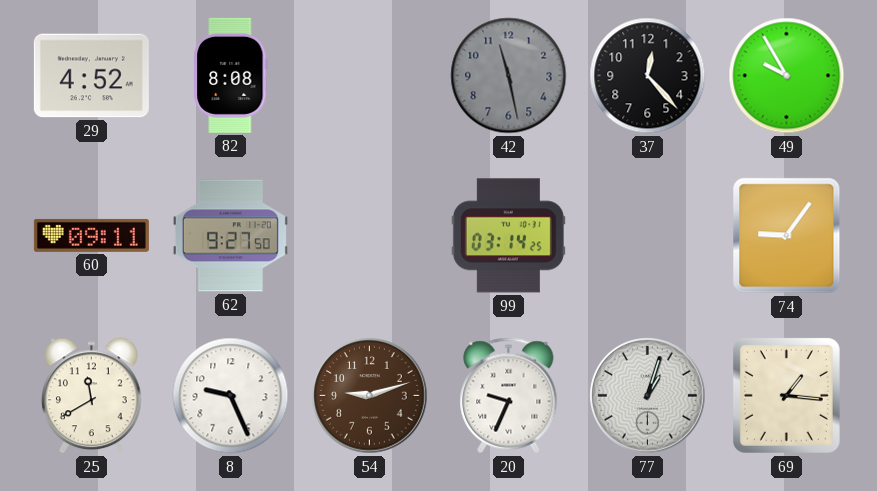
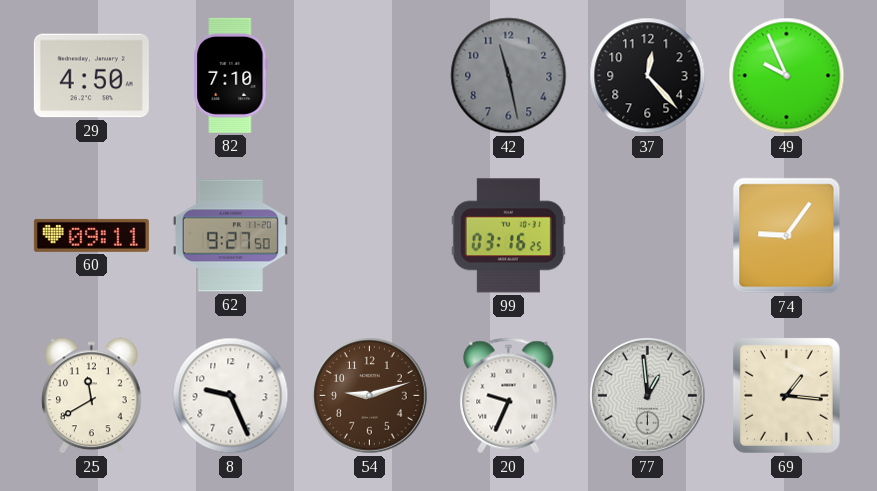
29: 4:52 -> 4:50
82: 8:08 -> 7:10
49: 9:55 -> 9:56
99: 03:14 -> 03:16
77: 1:03 -> 12:59
